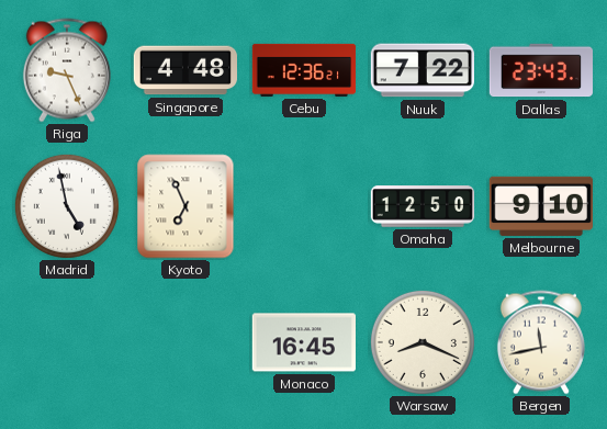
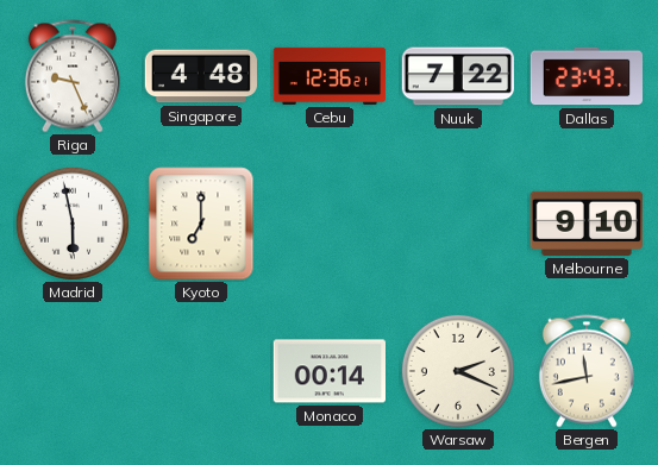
Madrid: 4:58 -> 5:58
Kyoto: 6:56 -> 7:00
Omaha: 12:50 -> none
Monaco: 16:45 -> 00:14
Warsaw: 8:19 -> 2:19
